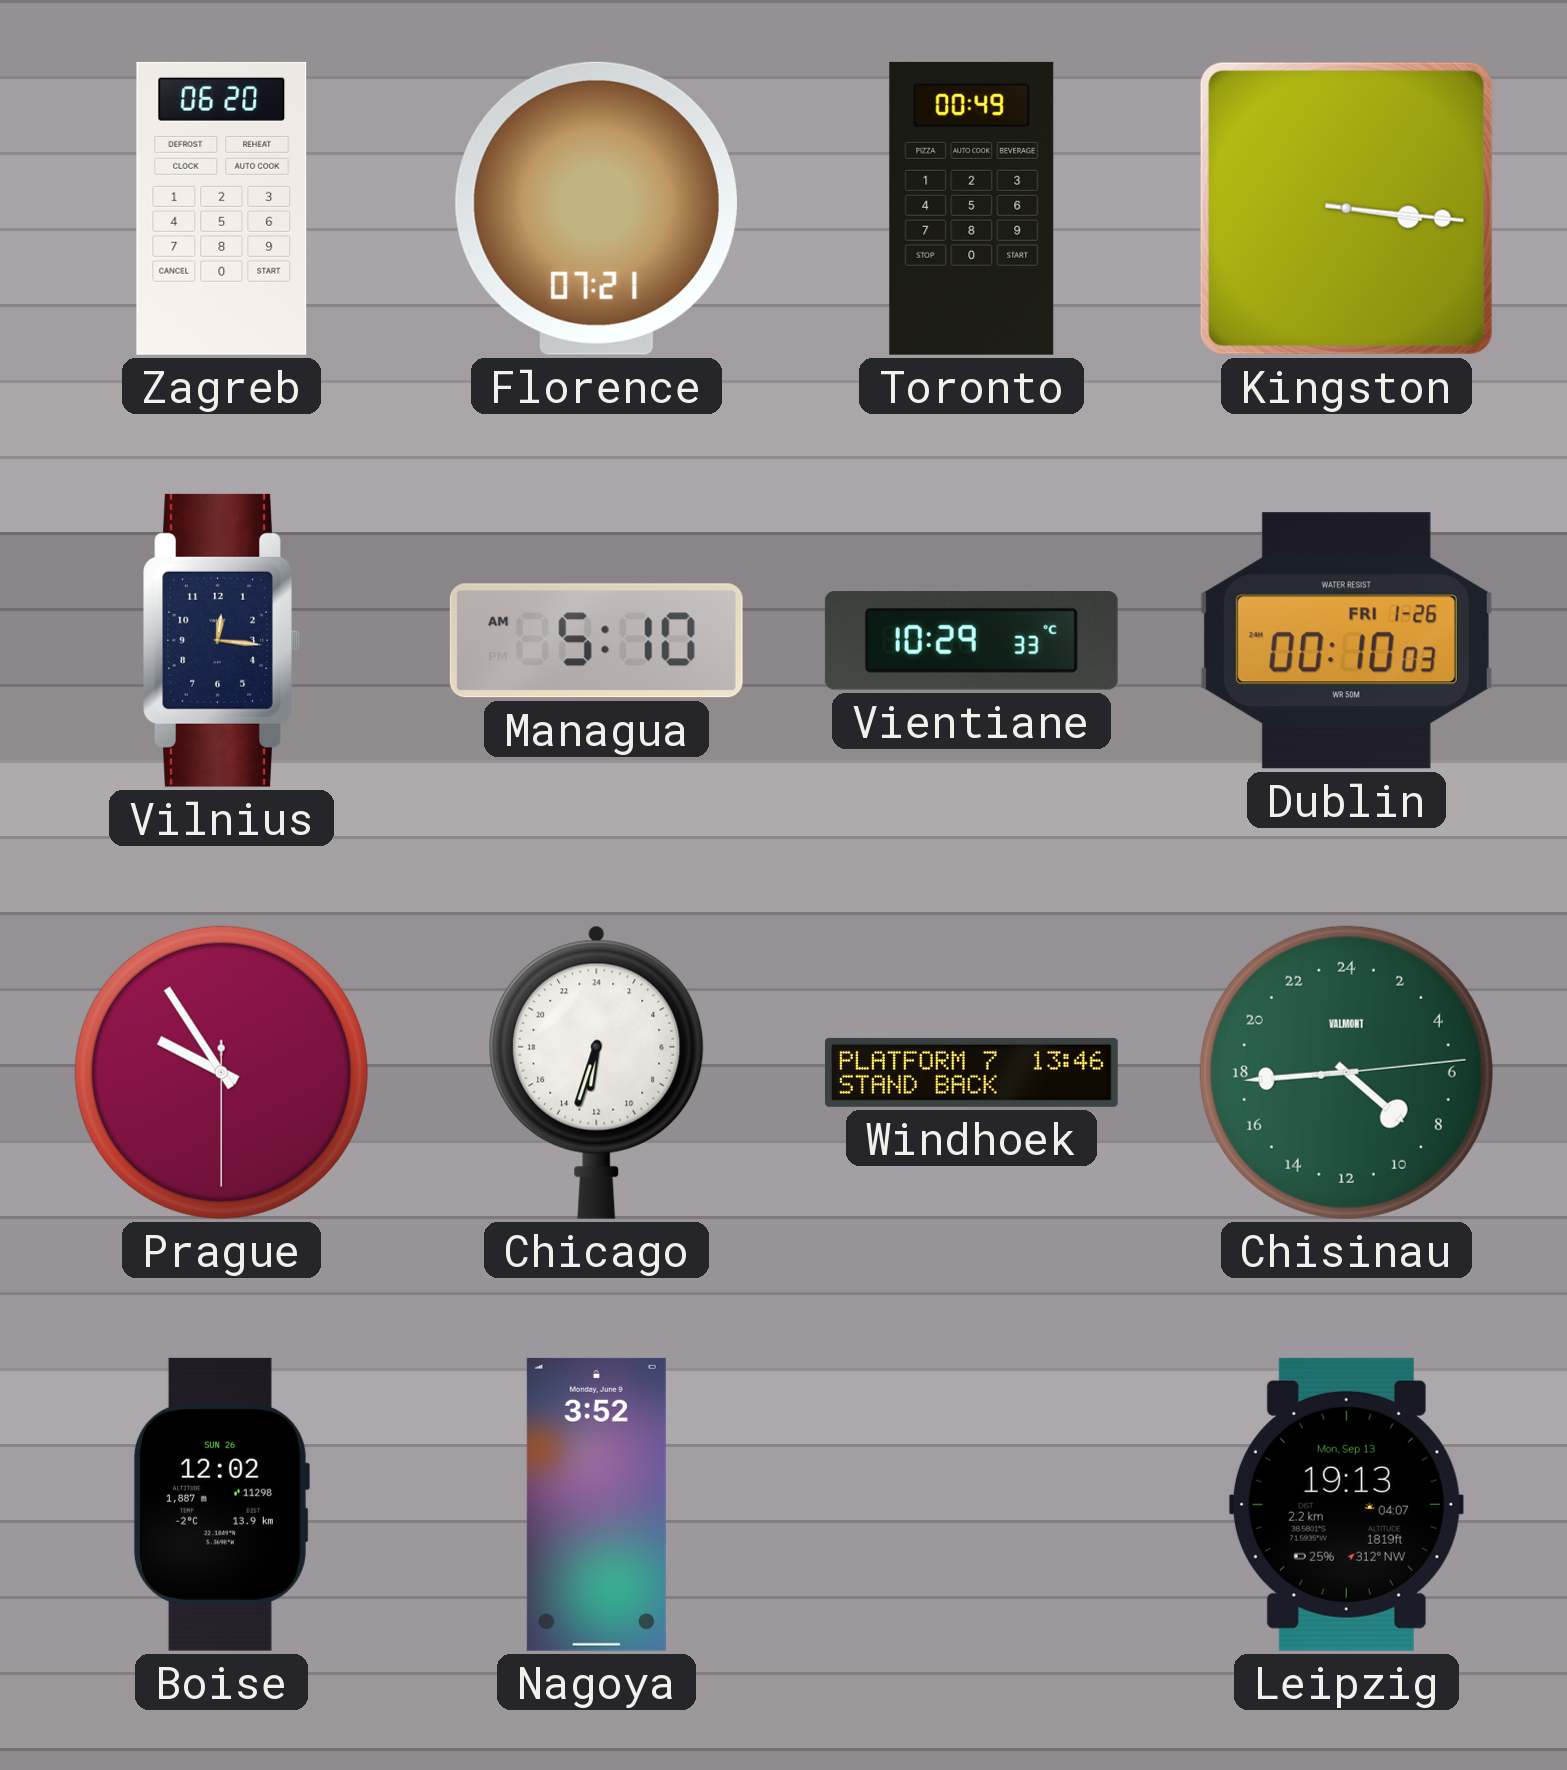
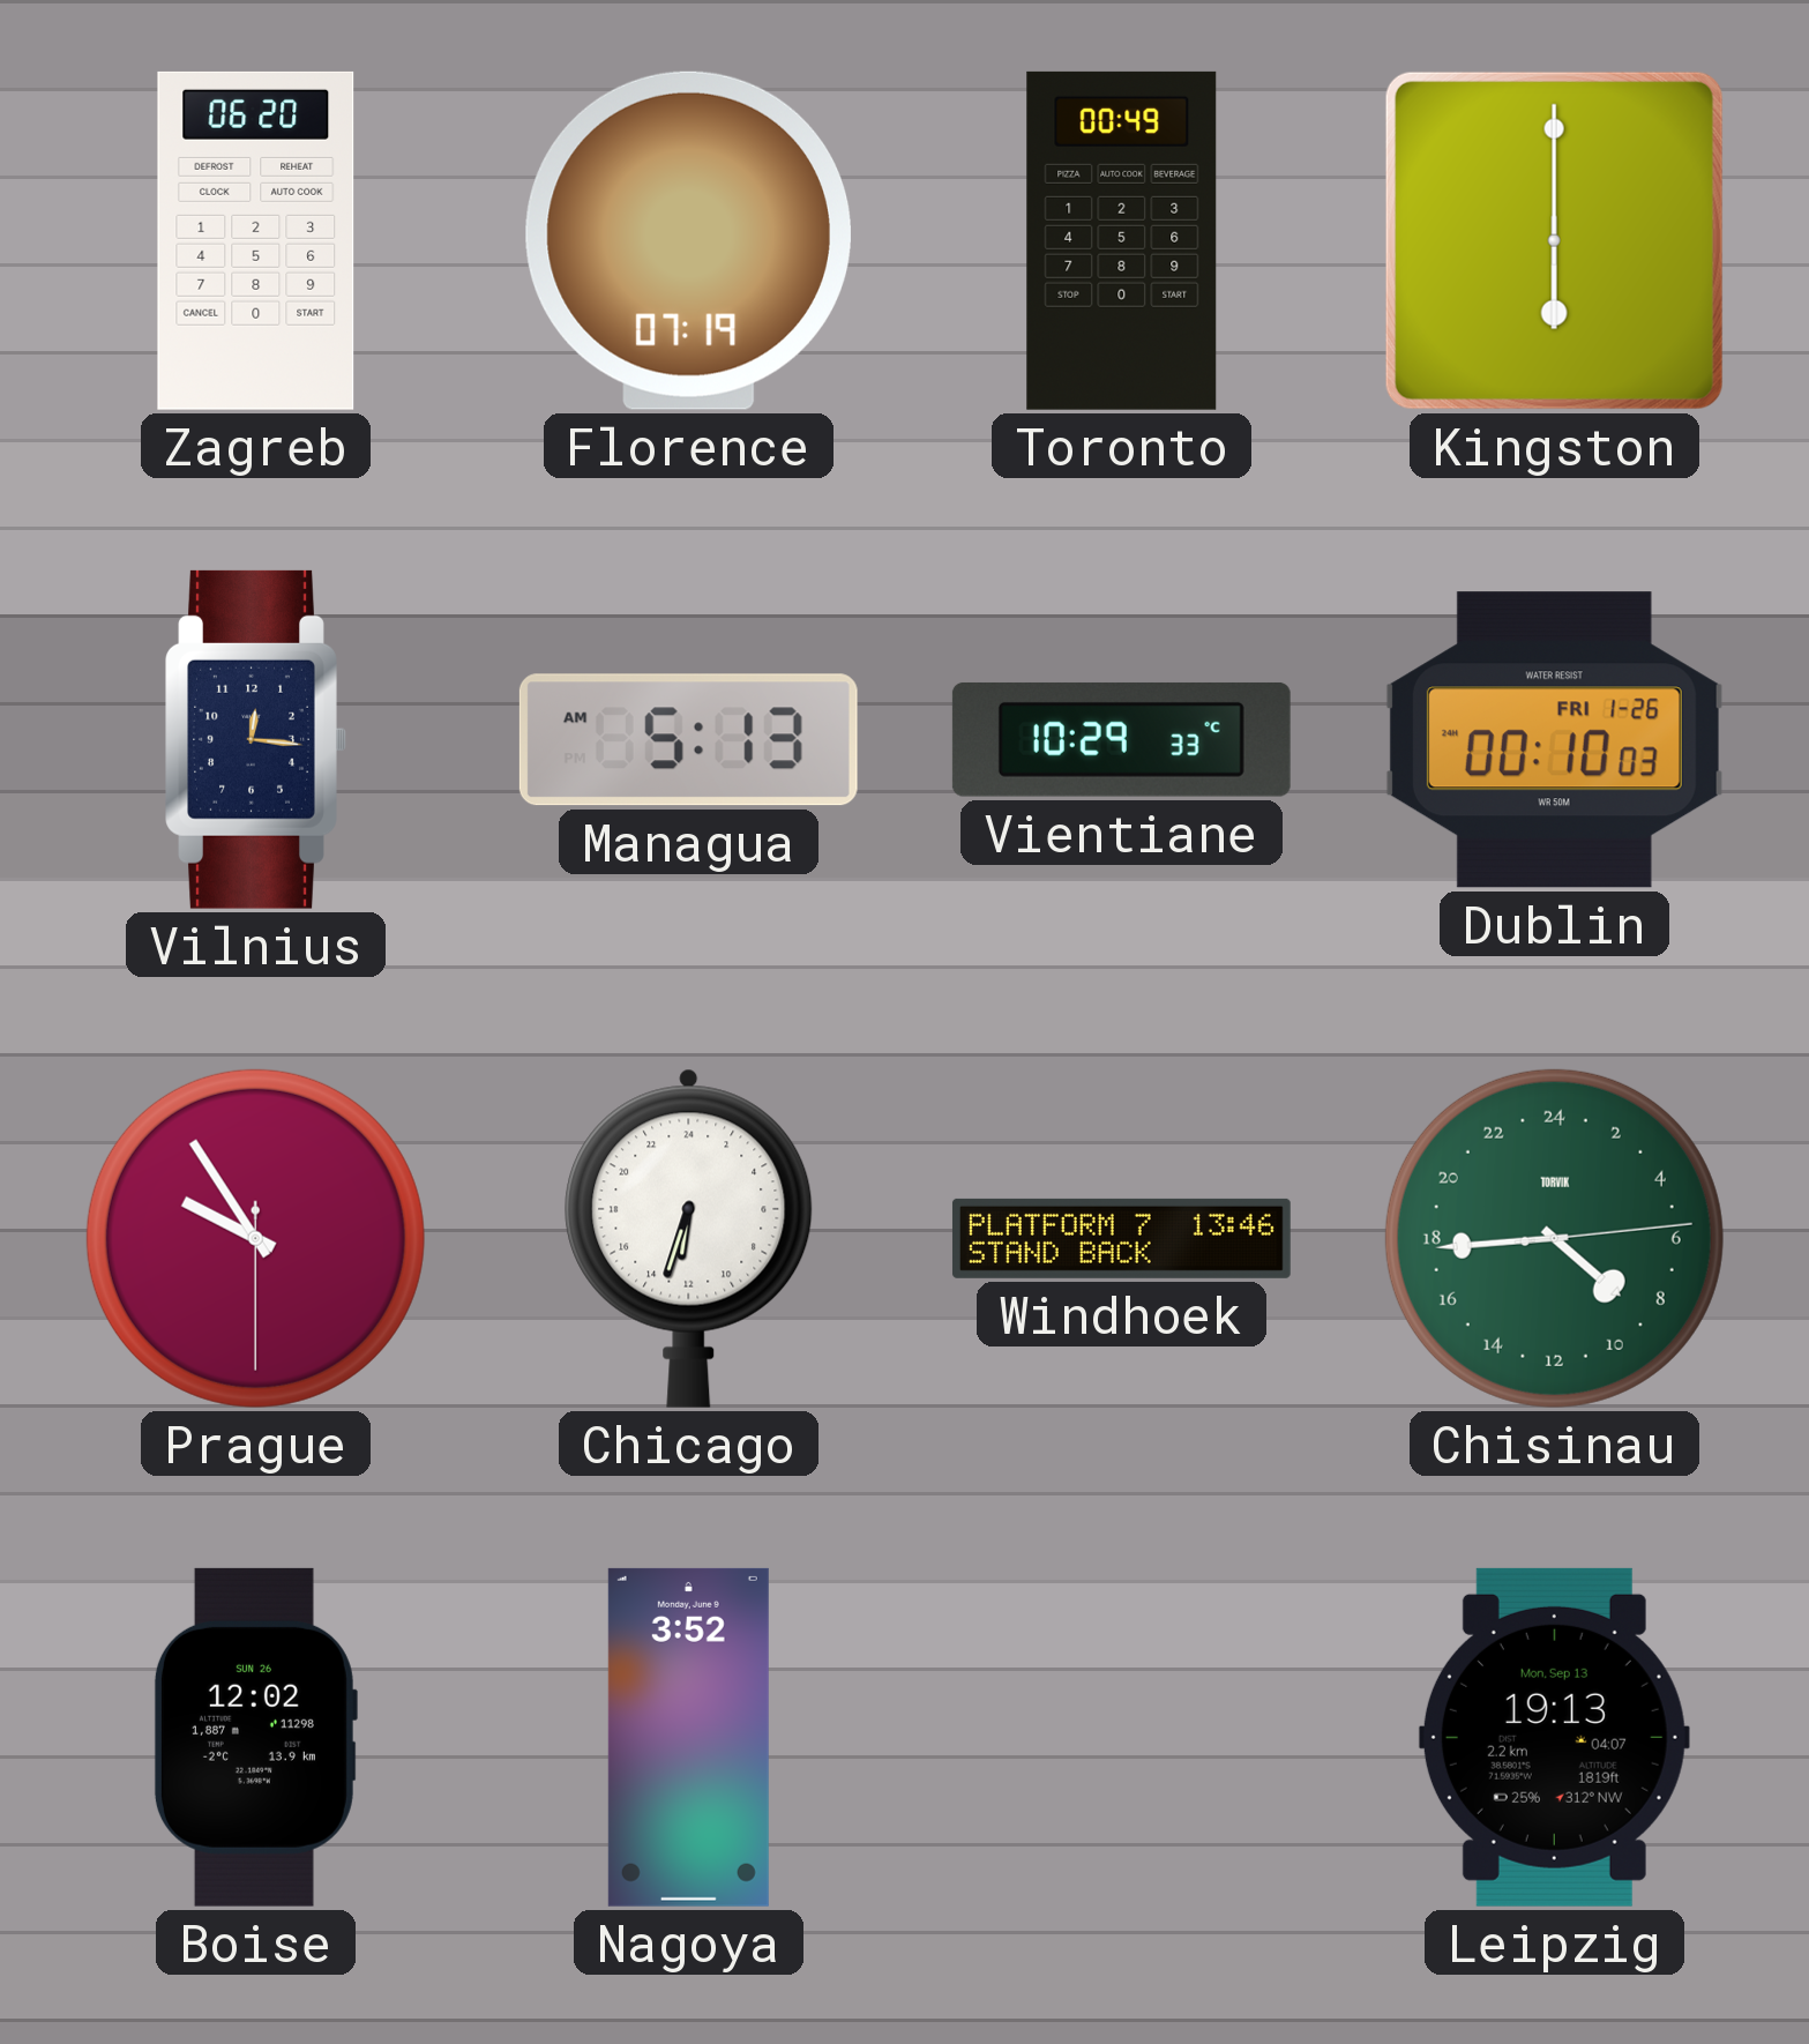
Florence: 07:21 -> 07:19
Kingston: 3:16 -> 6:00
Managua: 5:10 -> 5:13
Chisinau brand: VALMONT -> TORVIK
